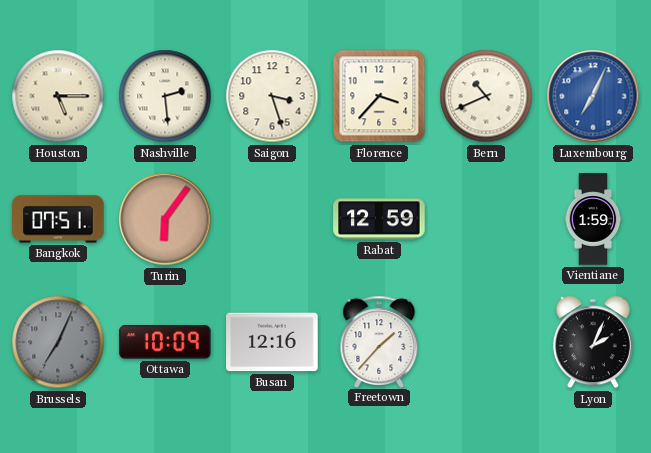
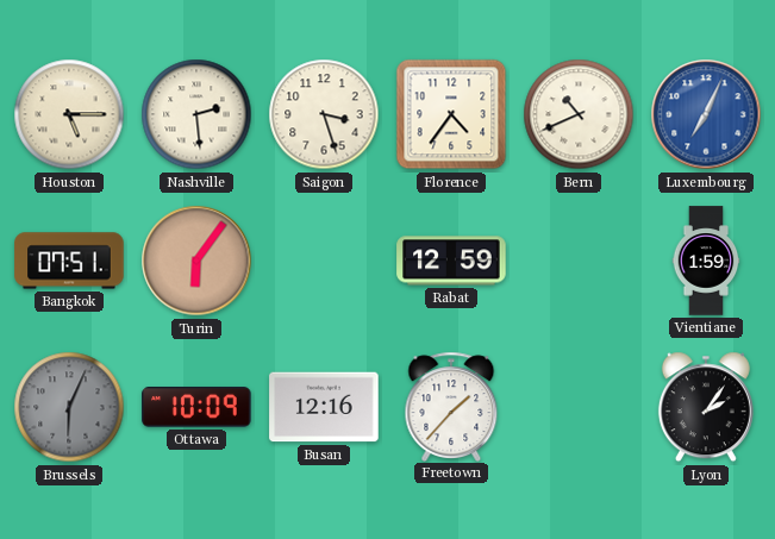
Florence: 3:37 -> 4:36
Brussels: 7:04 -> 6:04
Lyon: 2:04 -> 2:06
